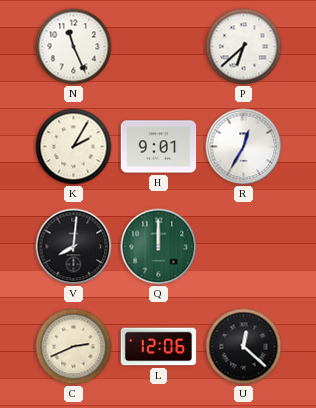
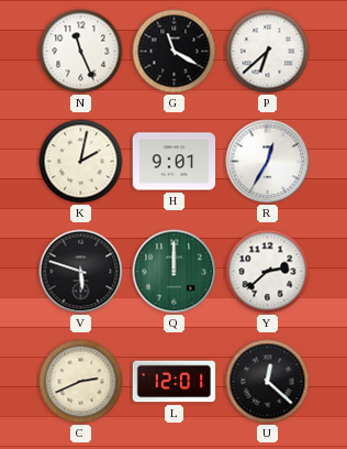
G: none -> 11:20
K: 2:05 -> 2:02
V: 8:01 -> 5:48
Y: none -> 2:38
L: 12:06 -> 12:01
